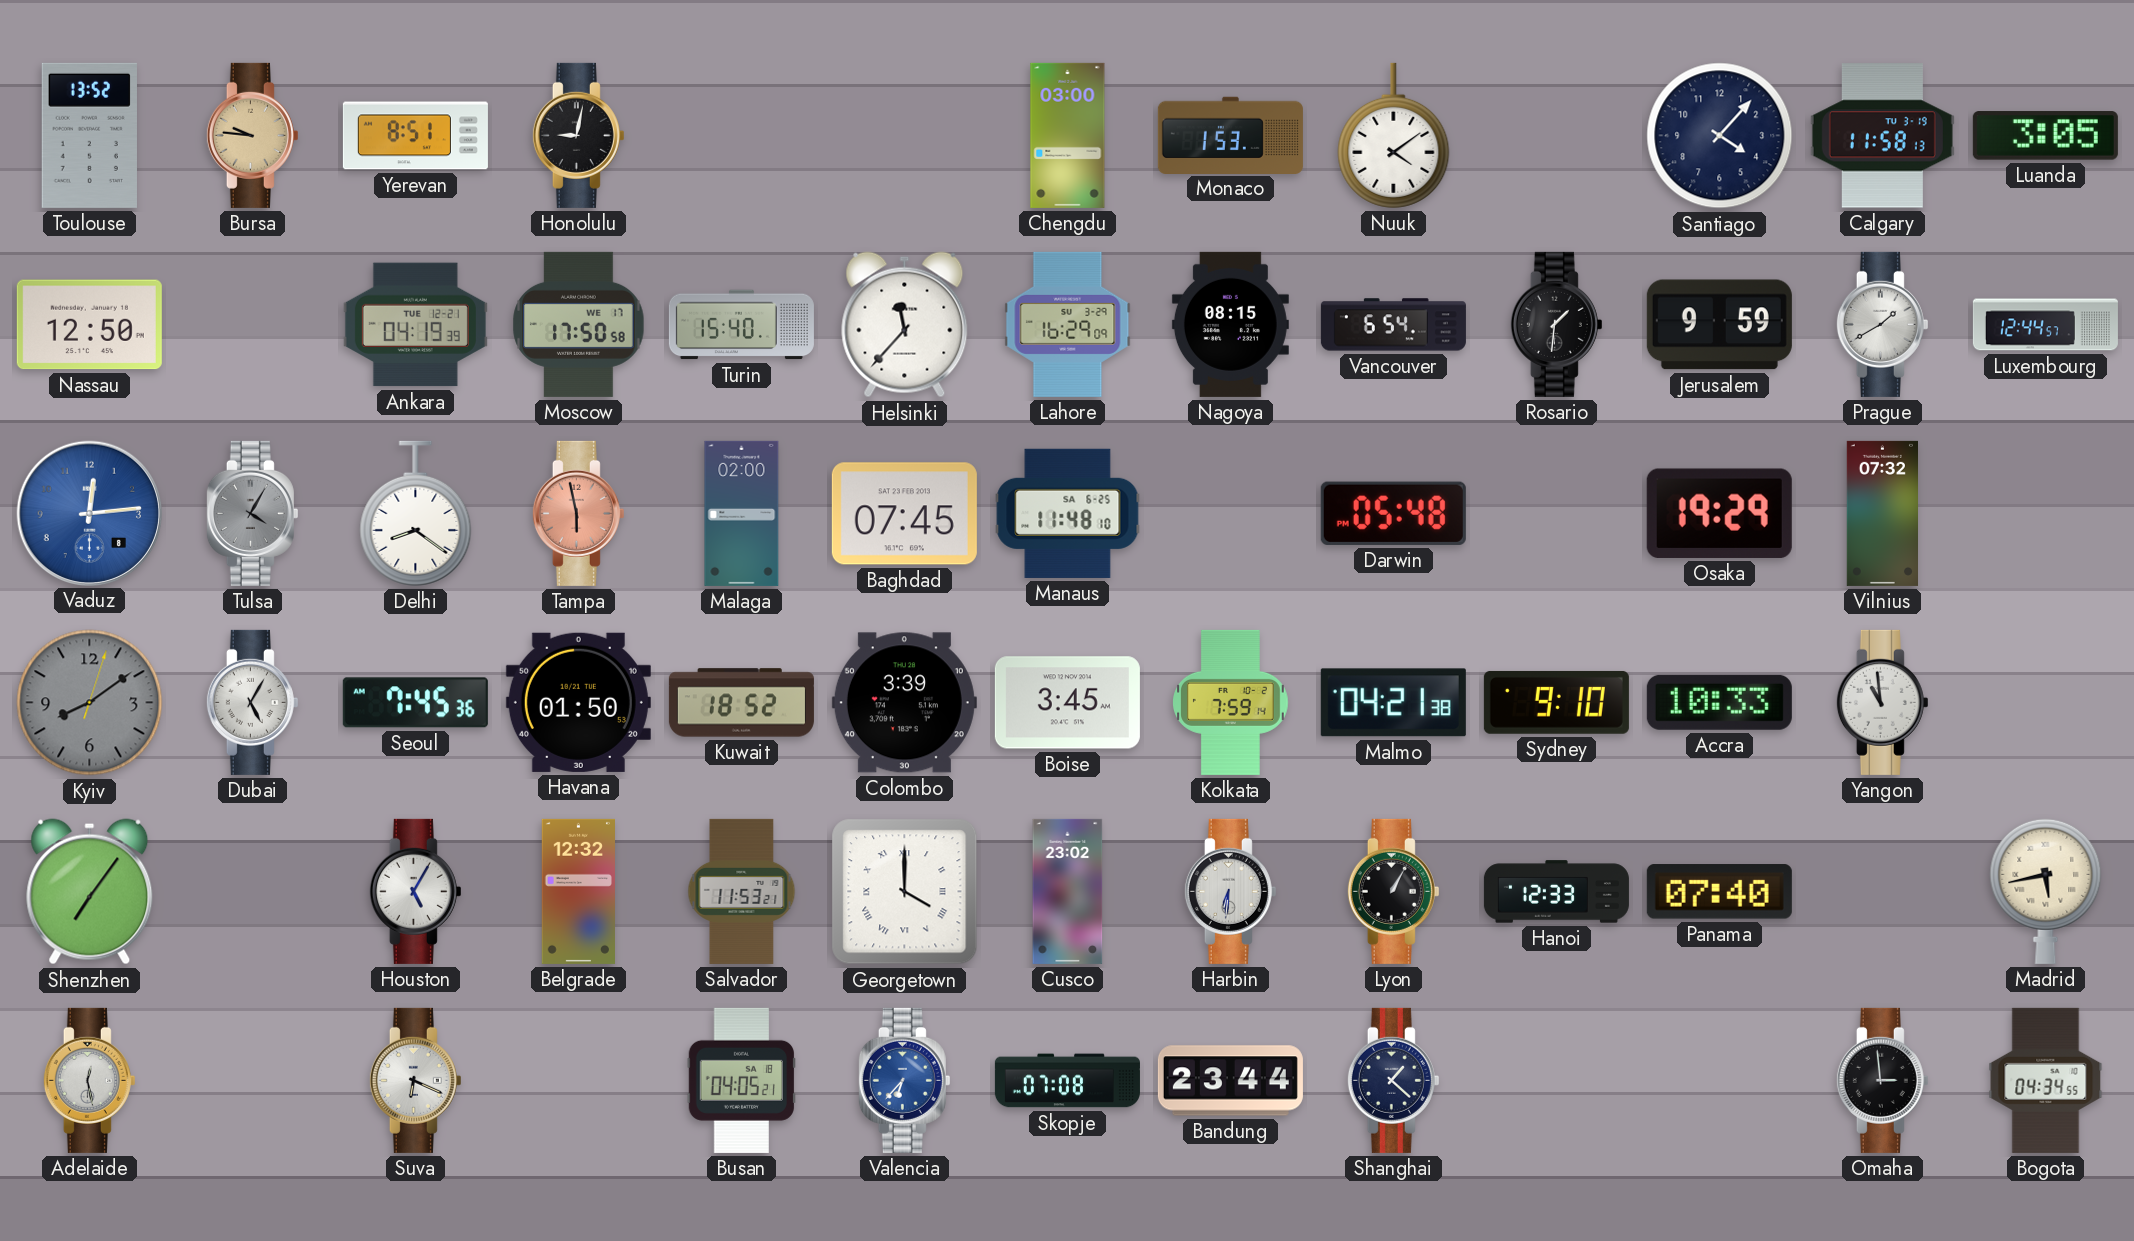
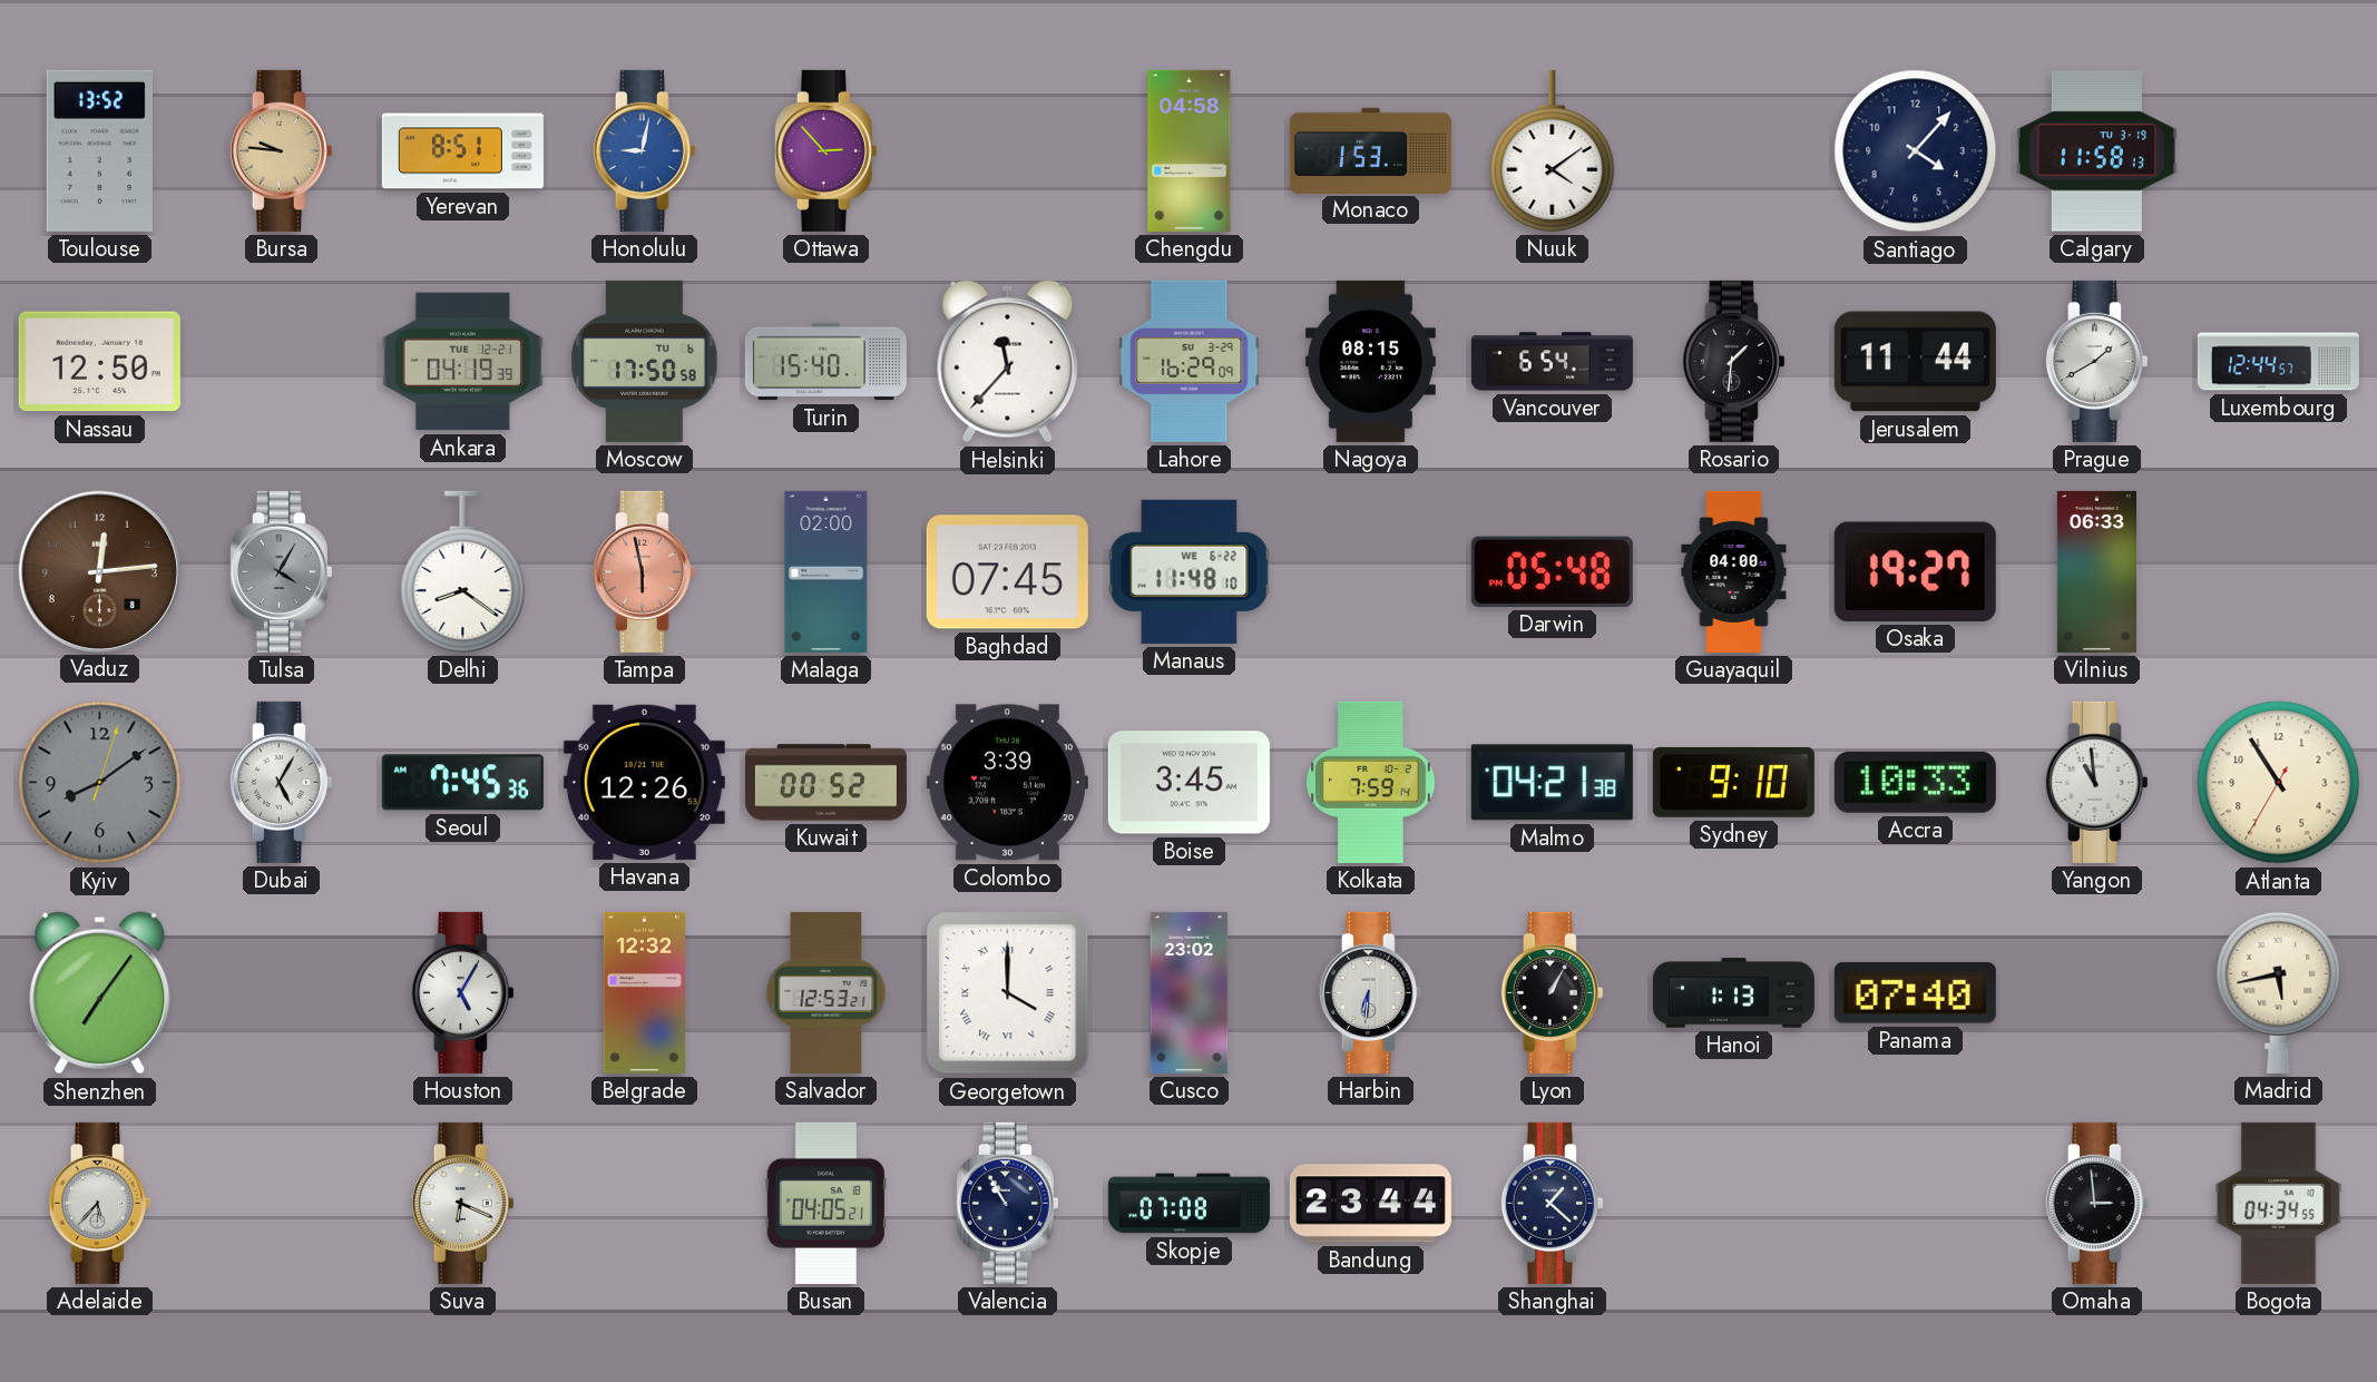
Honolulu dial: black -> blue
Ottawa: none -> 2:53
Chengdu: 03:00 -> 04:58
Luanda: 3:05 -> none
Moscow date: WE 17 -> TU 6
Jerusalem: 9:59 -> 11:44
Vaduz dial: blue -> brown
Manaus date: SA 6-25 -> WE 6-22
Guayaquil: none -> 04:00
Osaka: 19:29 -> 19:27
Vilnius: 07:32 -> 06:33
Havana: 01:50 -> 12:26
Kuwait: 18:52 -> 00:52
Atlanta: none -> 10:54
Salvador: 11:53 -> 12:53
Hanoi: 12:33 -> 1:13
Adelaide: 12:28 -> 5:37
Valencia: 6:37 -> 10:55
Valencia dial: blue -> navy
